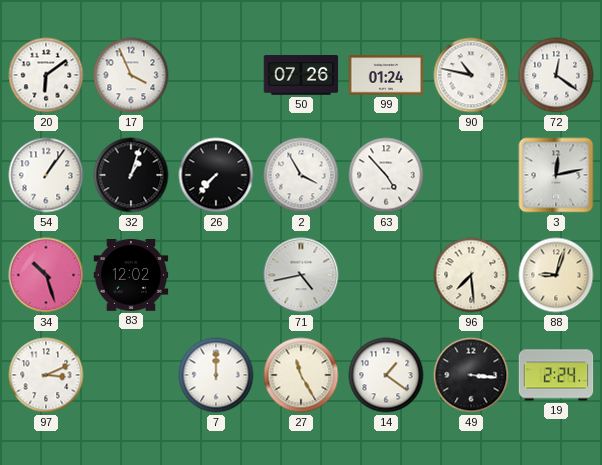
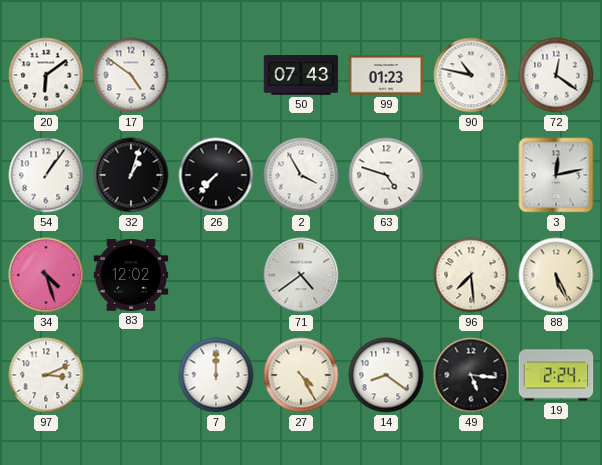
17: 3:56 -> 4:51
50: 07:26 -> 07:43
99: 01:24 -> 01:23
63: 4:53 -> 4:48
34: 10:27 -> 4:27
71: 4:43 -> 4:39
88: 9:03 -> 5:26
27: 11:25 -> 4:25
14: 1:21 -> 8:21
49: 3:16 -> 5:16
